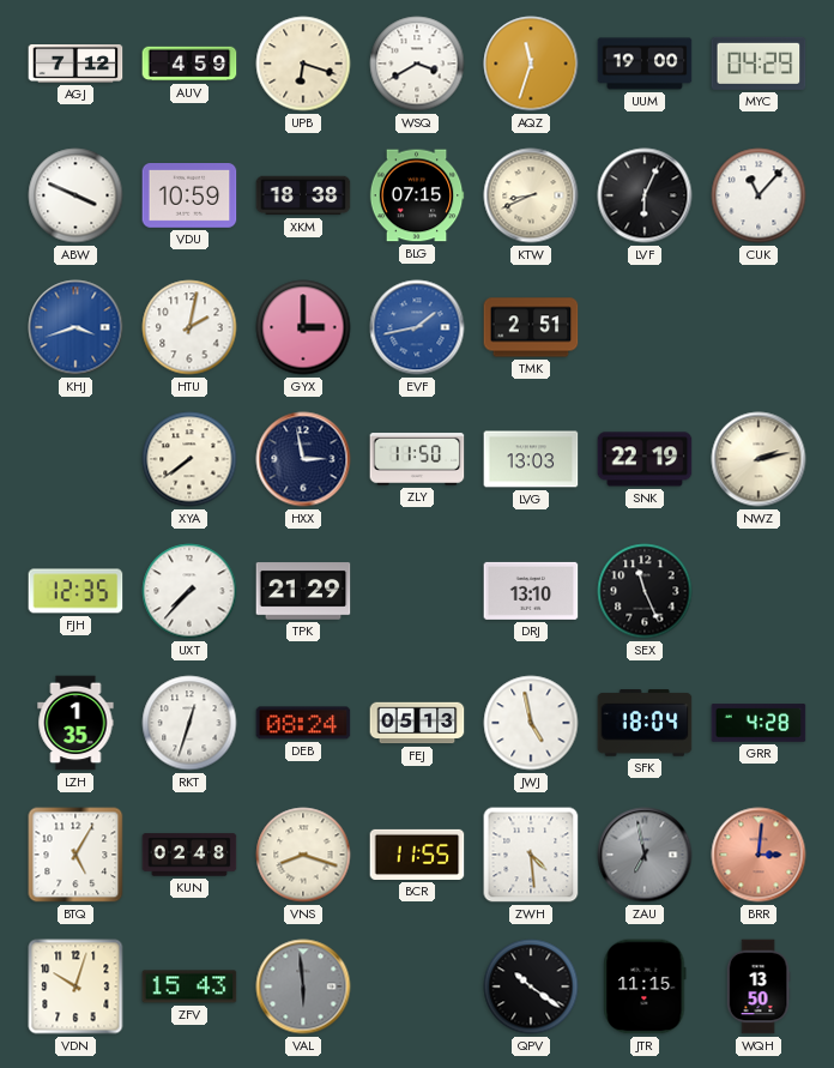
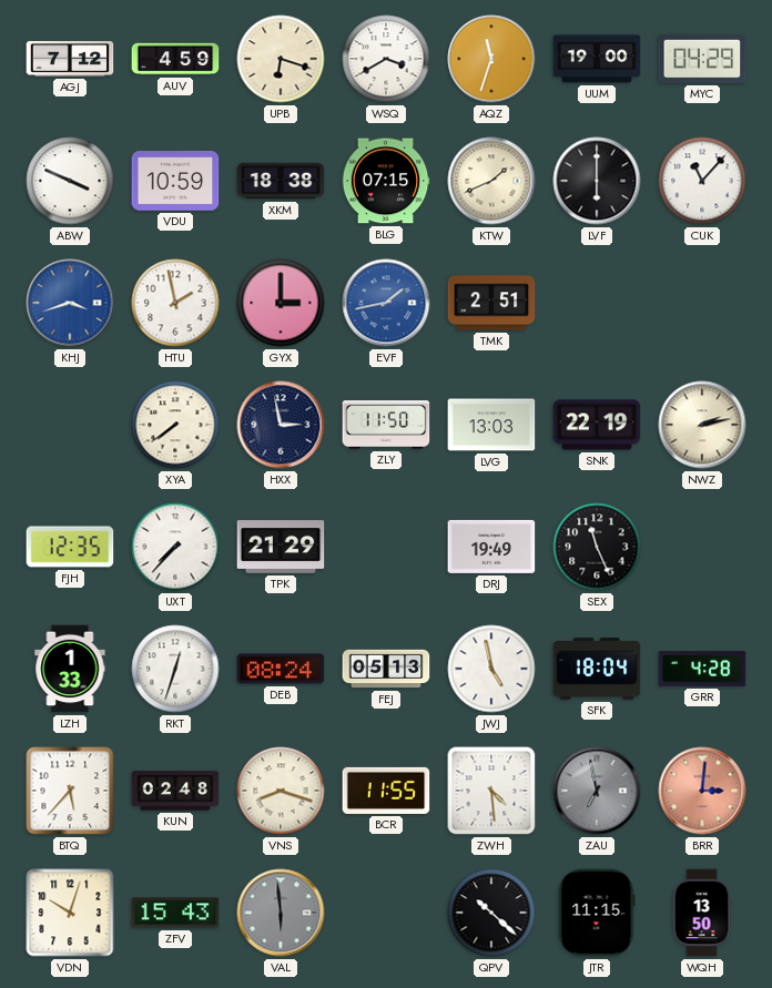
KTW: 8:41 -> 1:41
LVF: 6:04 -> 6:00
HTU: 2:02 -> 1:58
DRJ: 13:10 -> 19:49
LZH: 1:35 -> 1:33
BTQ: 5:05 -> 5:37
QPV: 10:21 -> 10:22
